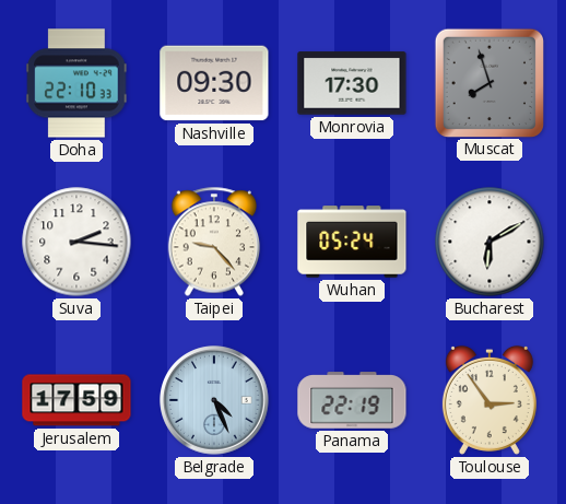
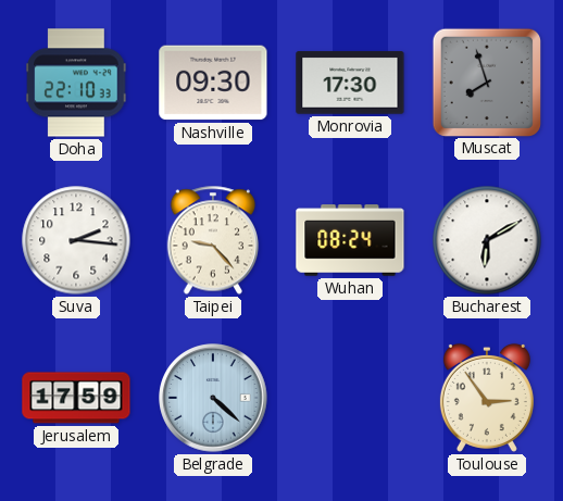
Wuhan: 05:24 -> 08:24
Belgrade: 4:26 -> 4:22
Panama: 22:19 -> none
